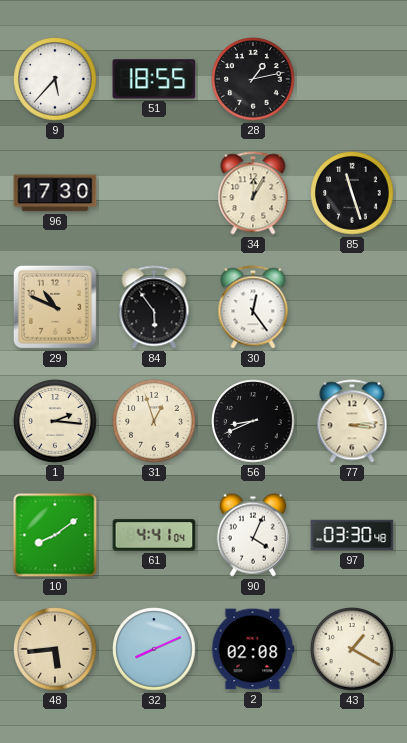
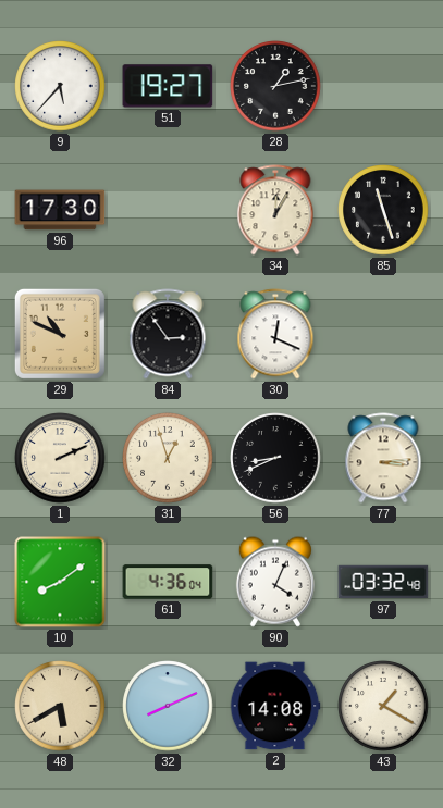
51: 18:55 -> 19:27
84: 5:54 -> 2:54
30: 12:24 -> 12:19
1: 2:16 -> 2:11
61: 4:41 -> 4:36
97: 03:30 -> 03:32
48: 5:44 -> 5:40
2: 02:08 -> 14:08
